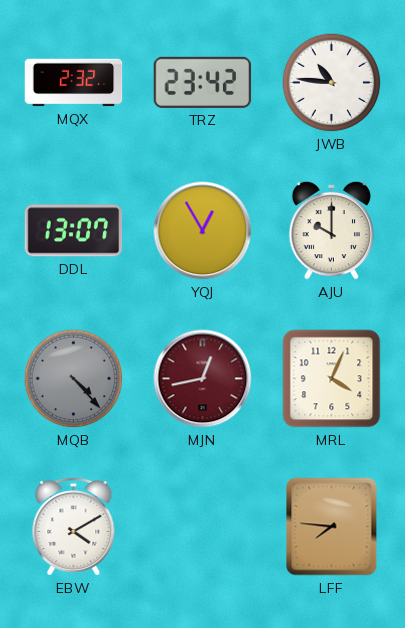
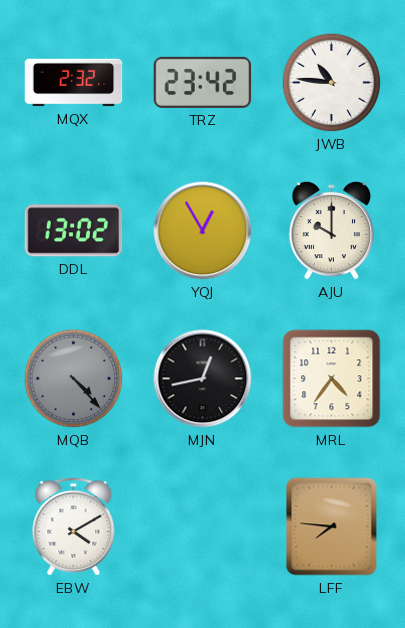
DDL: 13:07 -> 13:02
MJN dial: burgundy -> black
MRL: 4:04 -> 4:36
